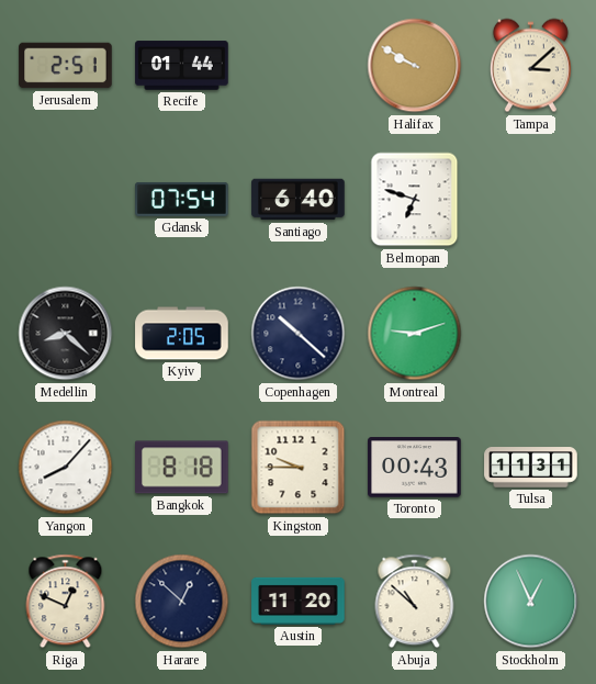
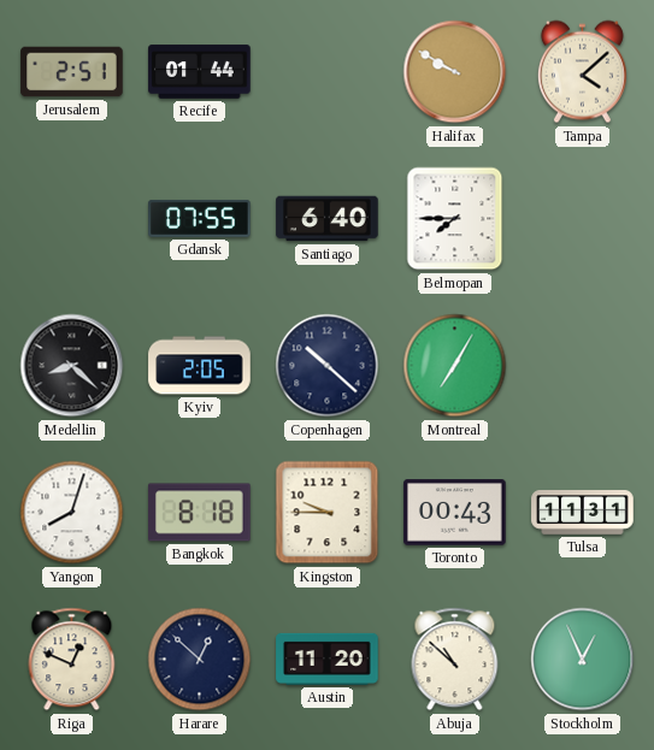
Tampa: 3:08 -> 4:08
Gdansk: 07:54 -> 07:55
Belmopan: 6:48 -> 7:45
Montreal: 9:12 -> 7:05
Yangon: 8:07 -> 8:03
